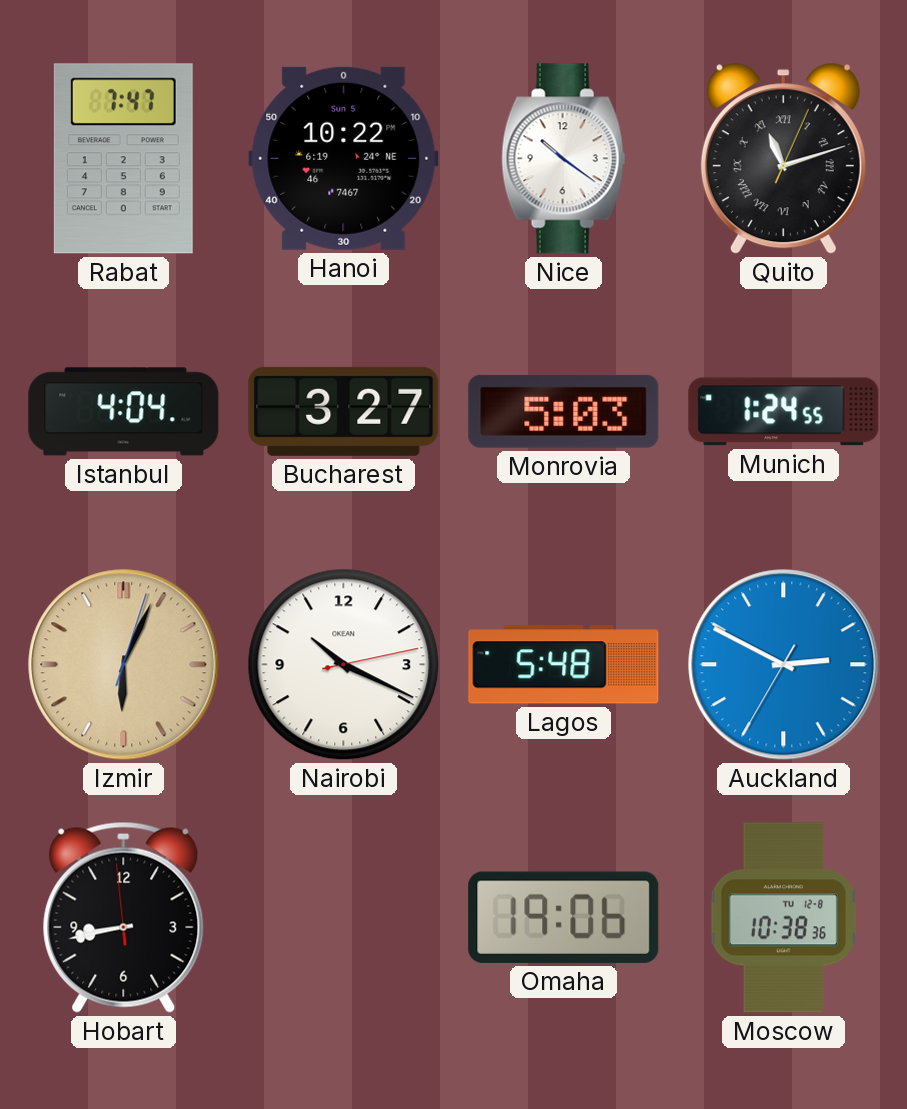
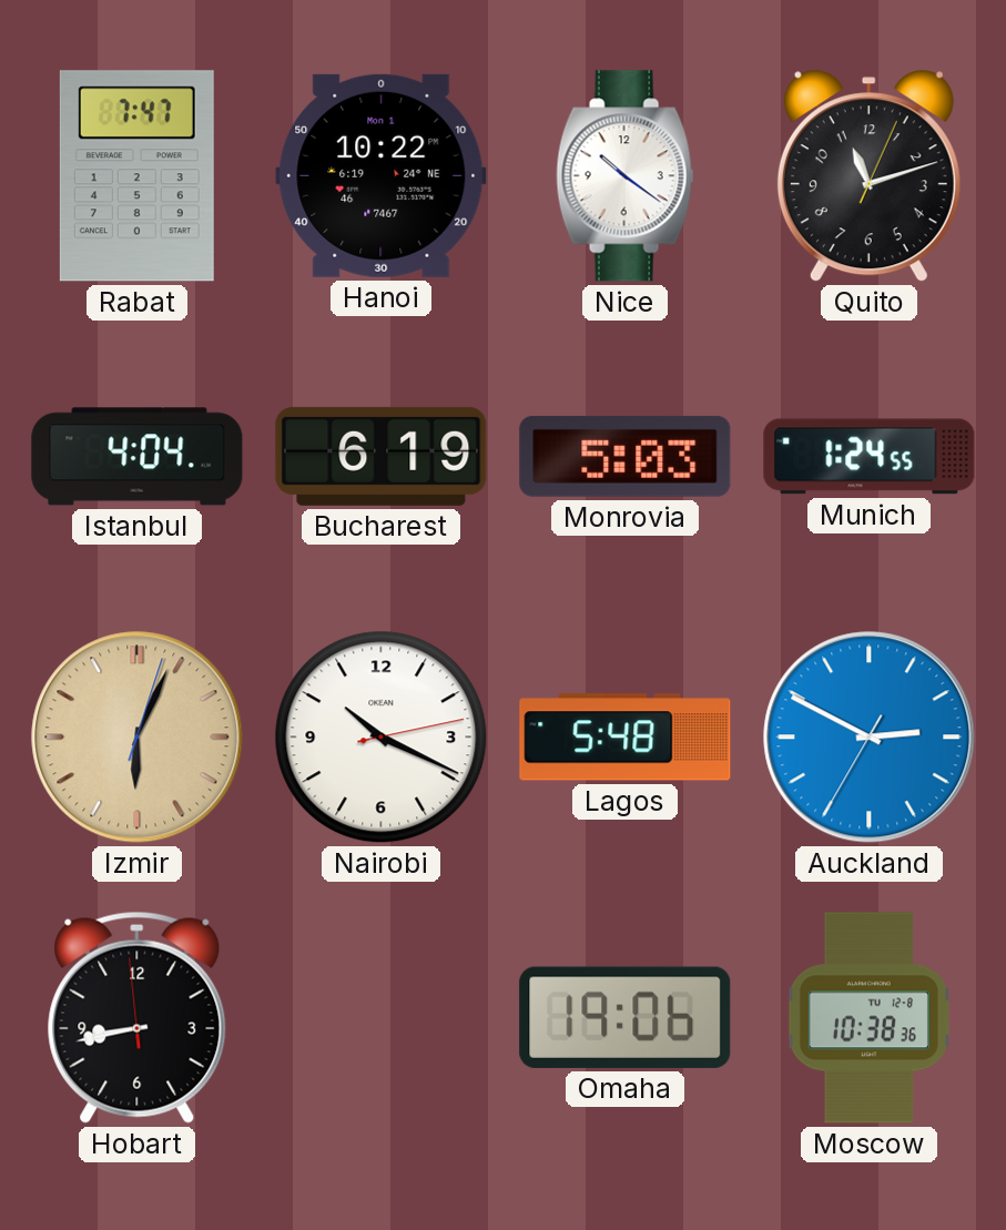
Hanoi date: Sun 5 -> Mon 1
Quito numerals: Roman -> Arabic
Bucharest: 3:27 -> 6:19
